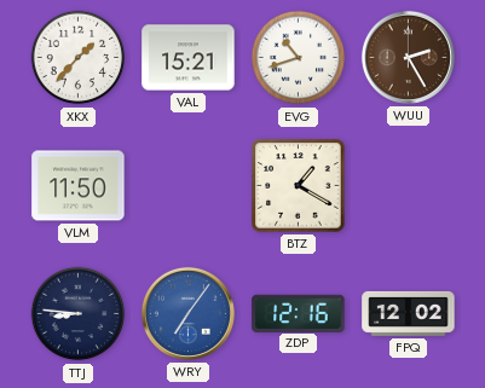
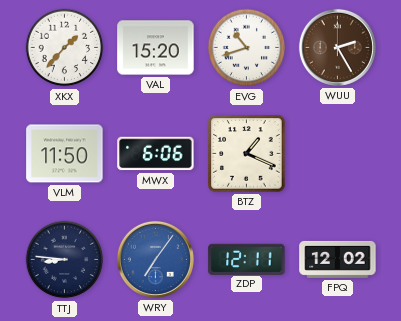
VAL: 15:21 -> 15:20
MWX: none -> 6:06
BTZ: 1:20 -> 1:19
ZDP: 12:16 -> 12:11
